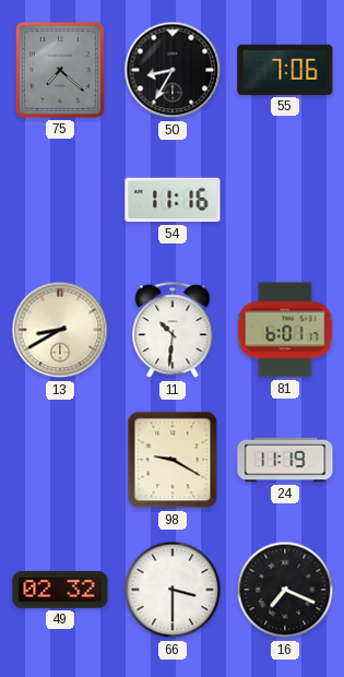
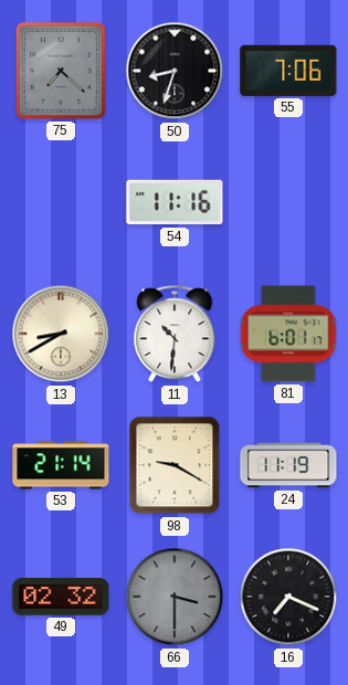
50: 8:35 -> 8:33
53: none -> 21:14
66 dial: white -> grey
